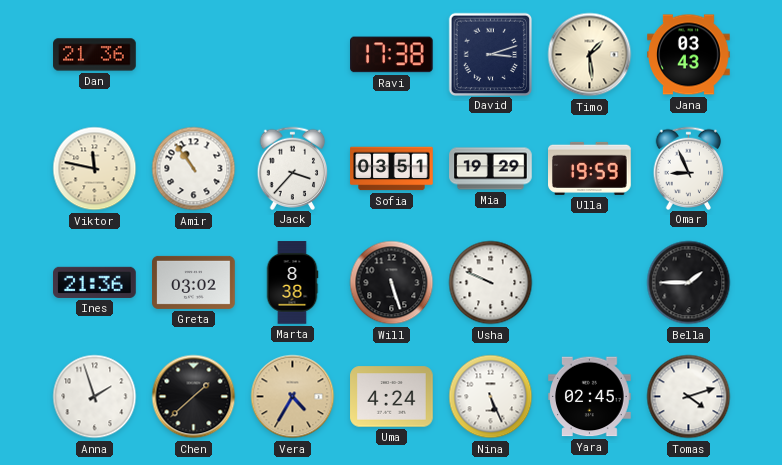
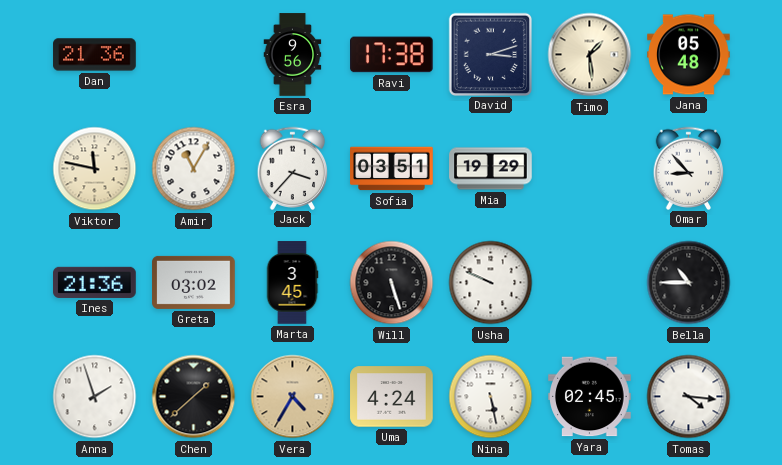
Esra: none -> 9:56
Jana: 03:43 -> 05:48
Amir: 10:54 -> 11:05
Ulla: 19:59 -> none
Omar: 8:56 -> 8:53
Marta: 8:38 -> 3:45
Bella: 1:45 -> 10:45
Nina: 5:26 -> 5:28
Tomas: 4:12 -> 4:16
